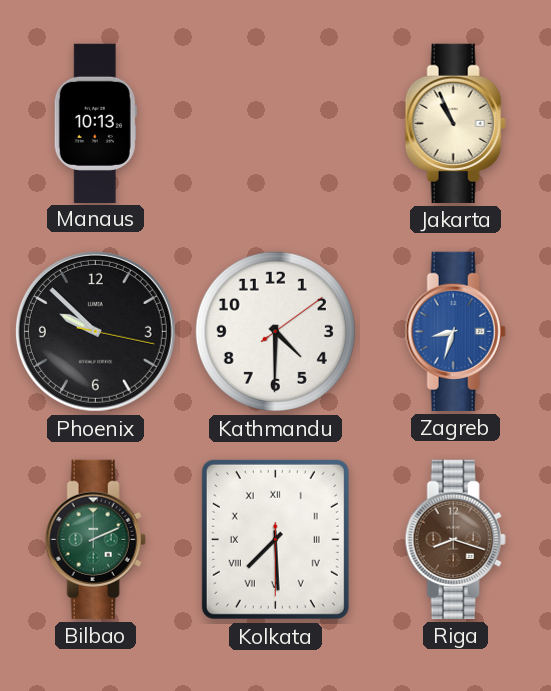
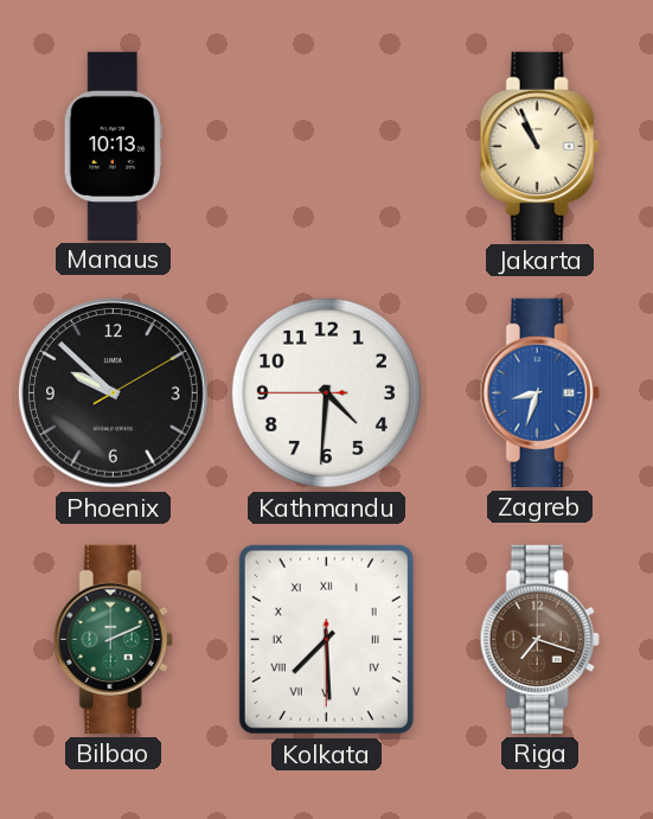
Phoenix: 9:52:17 -> 9:52:10
Kathmandu: 4:30:09 -> 4:30:45
Riga: 8:18 -> 7:18
